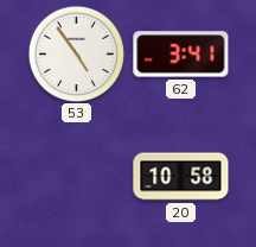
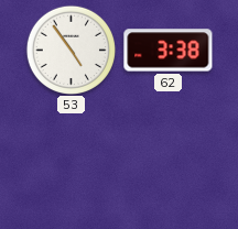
62: 3:41 -> 3:38
20: 10:58 -> none
